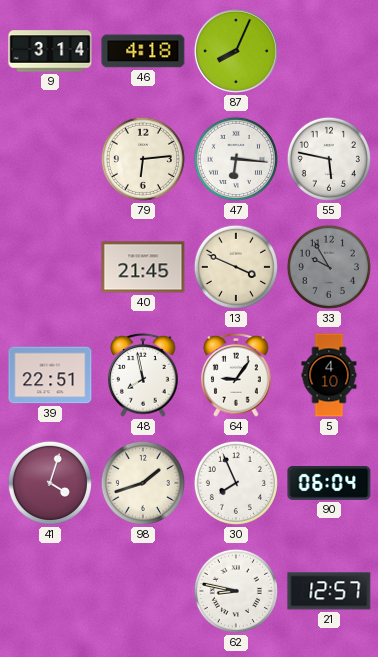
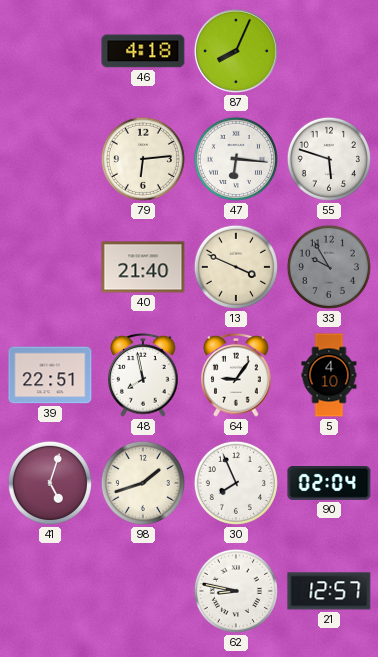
9: 3:14 -> none
55: 5:47 -> 5:48
40: 21:45 -> 21:40
41: 4:03 -> 5:03
90: 06:04 -> 02:04
